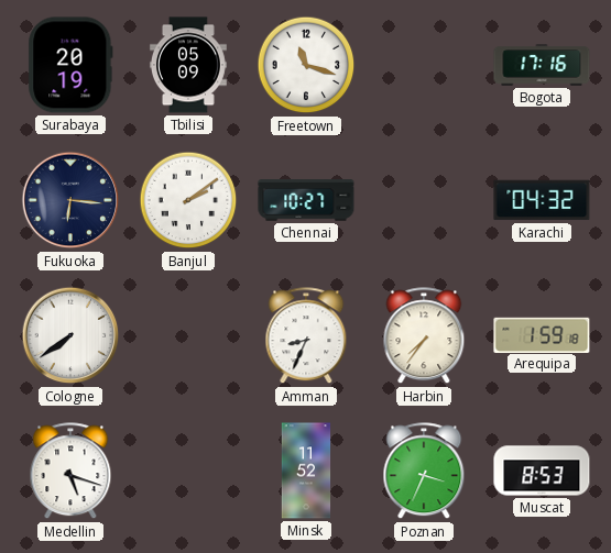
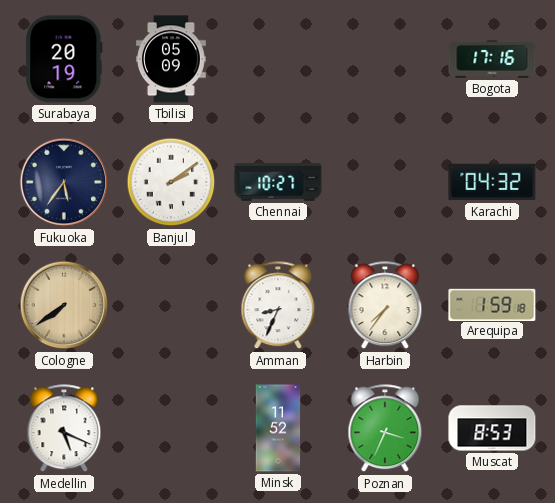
Freetown: 11:18 -> none
Fukuoka: 6:16 -> 5:36
Cologne dial: white -> champagne
Medellin: 5:18 -> 5:19
